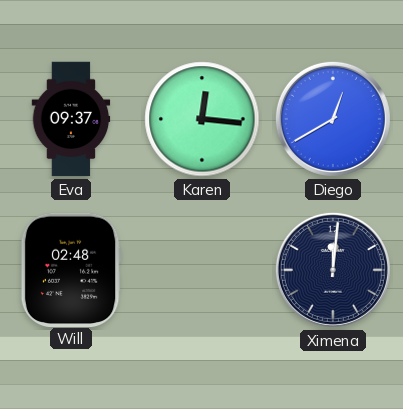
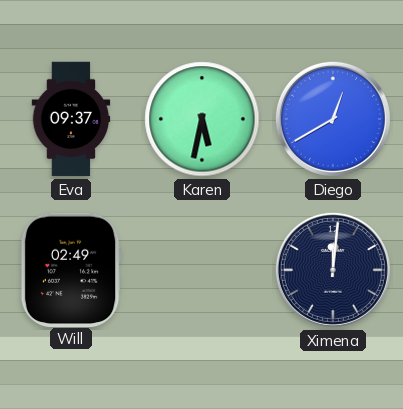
Karen: 12:16 -> 5:32
Will: 02:48 -> 02:49
